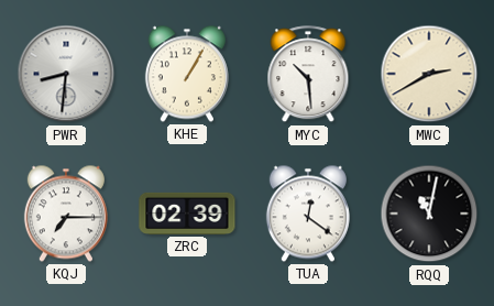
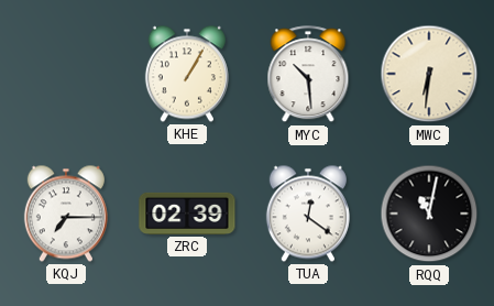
PWR: 8:31 -> none
MWC: 2:40 -> 6:31
